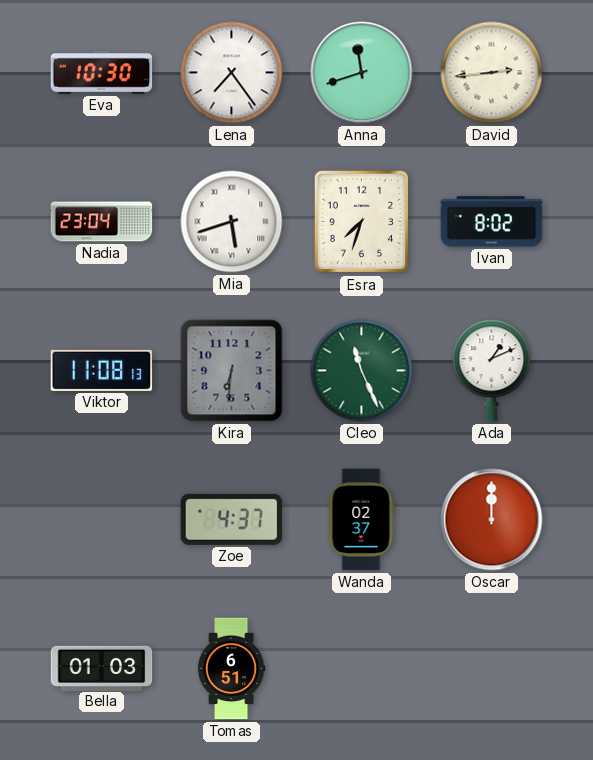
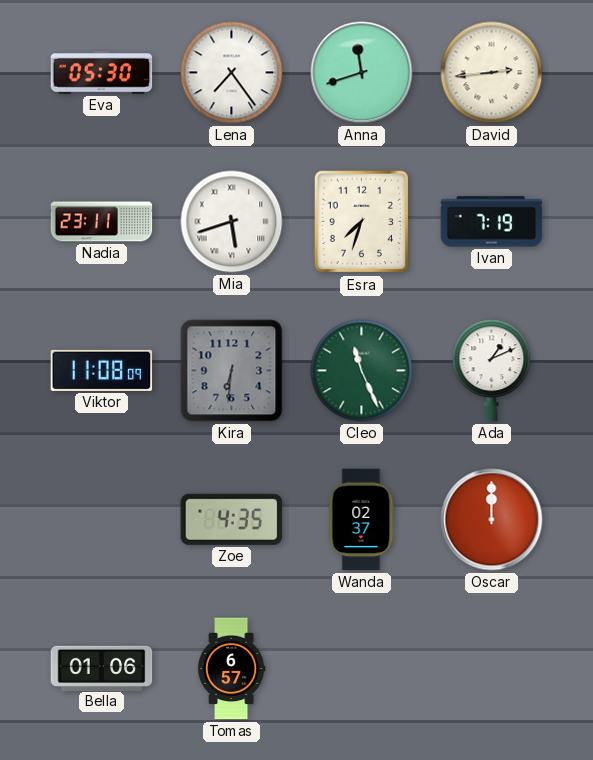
Eva: 10:30 -> 05:30
Nadia: 23:04 -> 23:11
Ivan: 8:02 -> 7:19
Viktor: 11:08:13 -> 11:08:09
Zoe: 4:37 -> 4:35
Bella: 01:03 -> 01:06
Tomas: 6:51 -> 6:57
